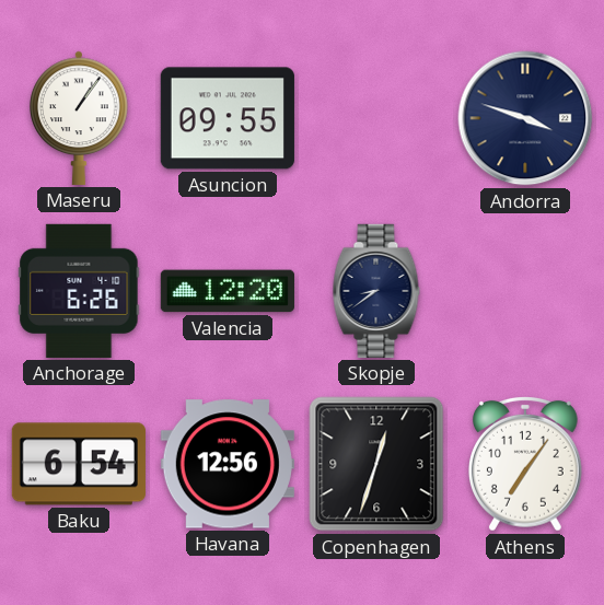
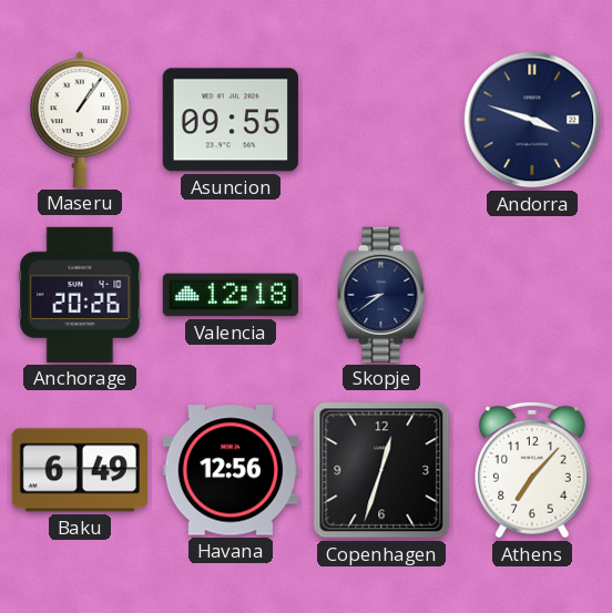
Anchorage: 6:26 -> 20:26
Valencia: 12:20 -> 12:18
Baku: 6:54 -> 6:49
Athens: 7:06 -> 7:07
